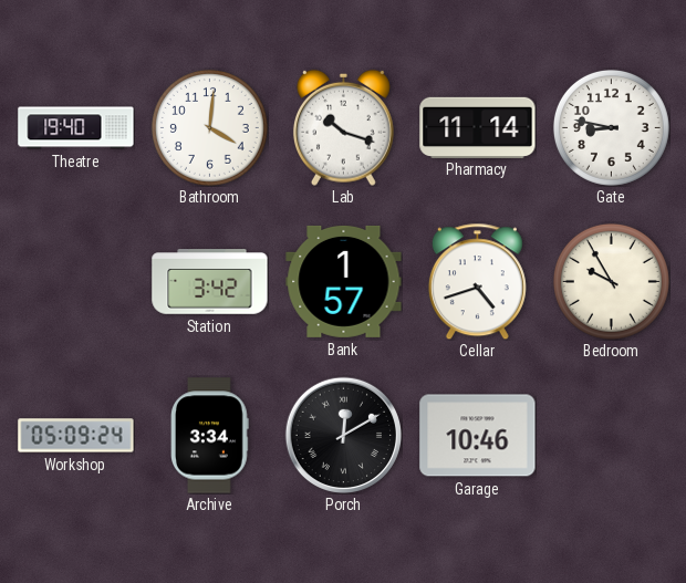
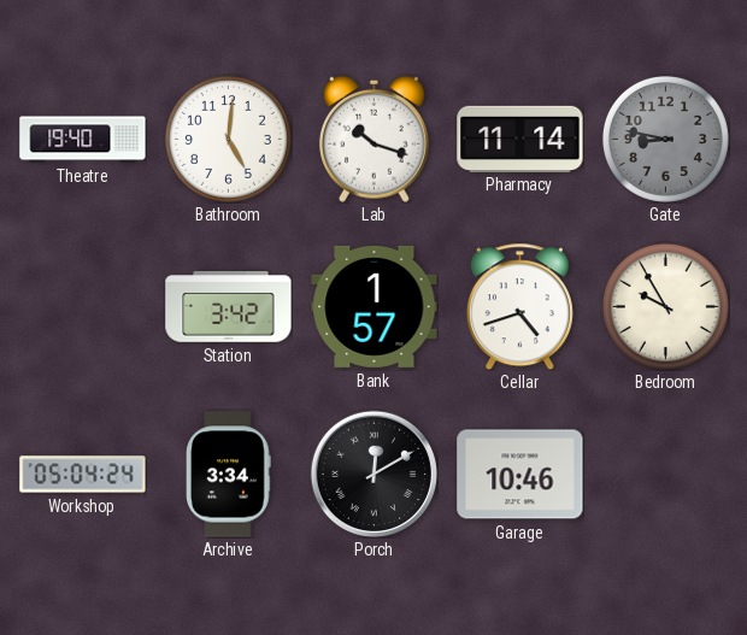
Bathroom: 4:01 -> 5:01
Gate dial: white -> grey
Workshop: 05:09 -> 05:04
